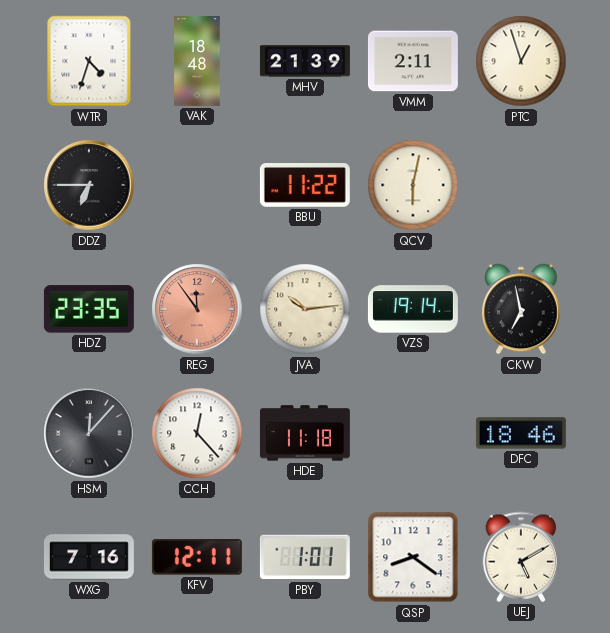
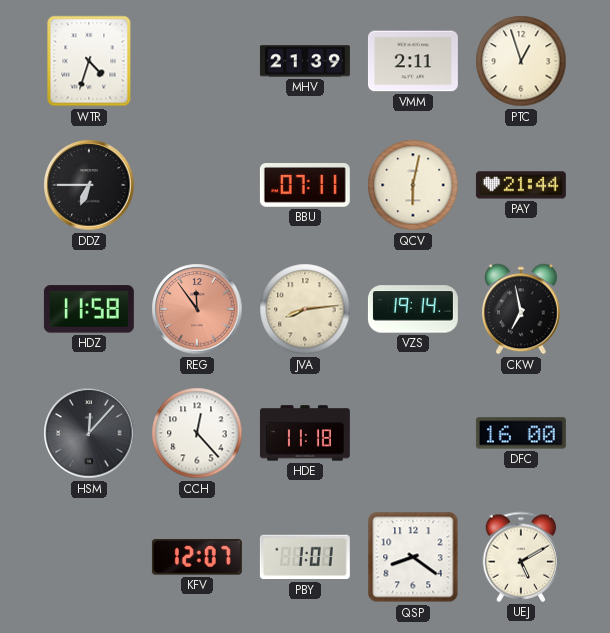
VAK: 18:48 -> none
BBU: 11:22 -> 07:11
PAY: none -> 21:44
HDZ: 23:35 -> 11:58
JVA: 10:14 -> 8:14
DFC: 18:46 -> 16:00
WXG: 7:16 -> none
KFV: 12:11 -> 12:07
